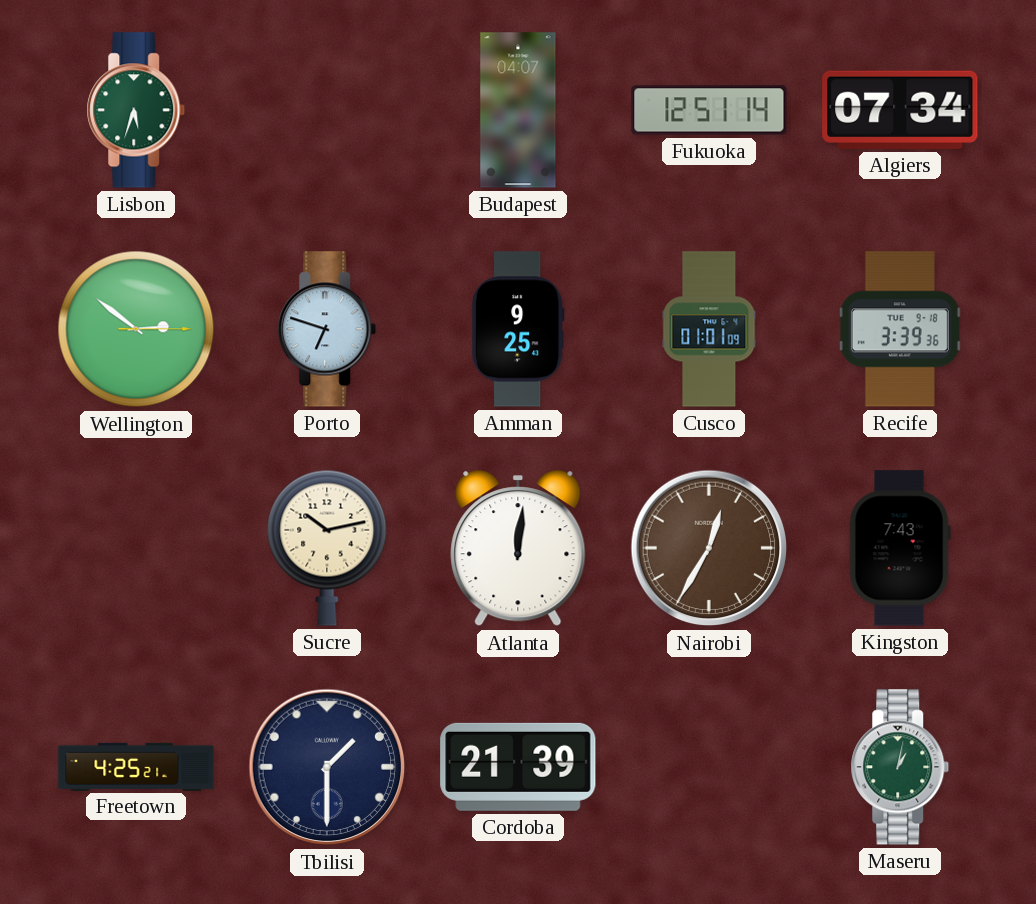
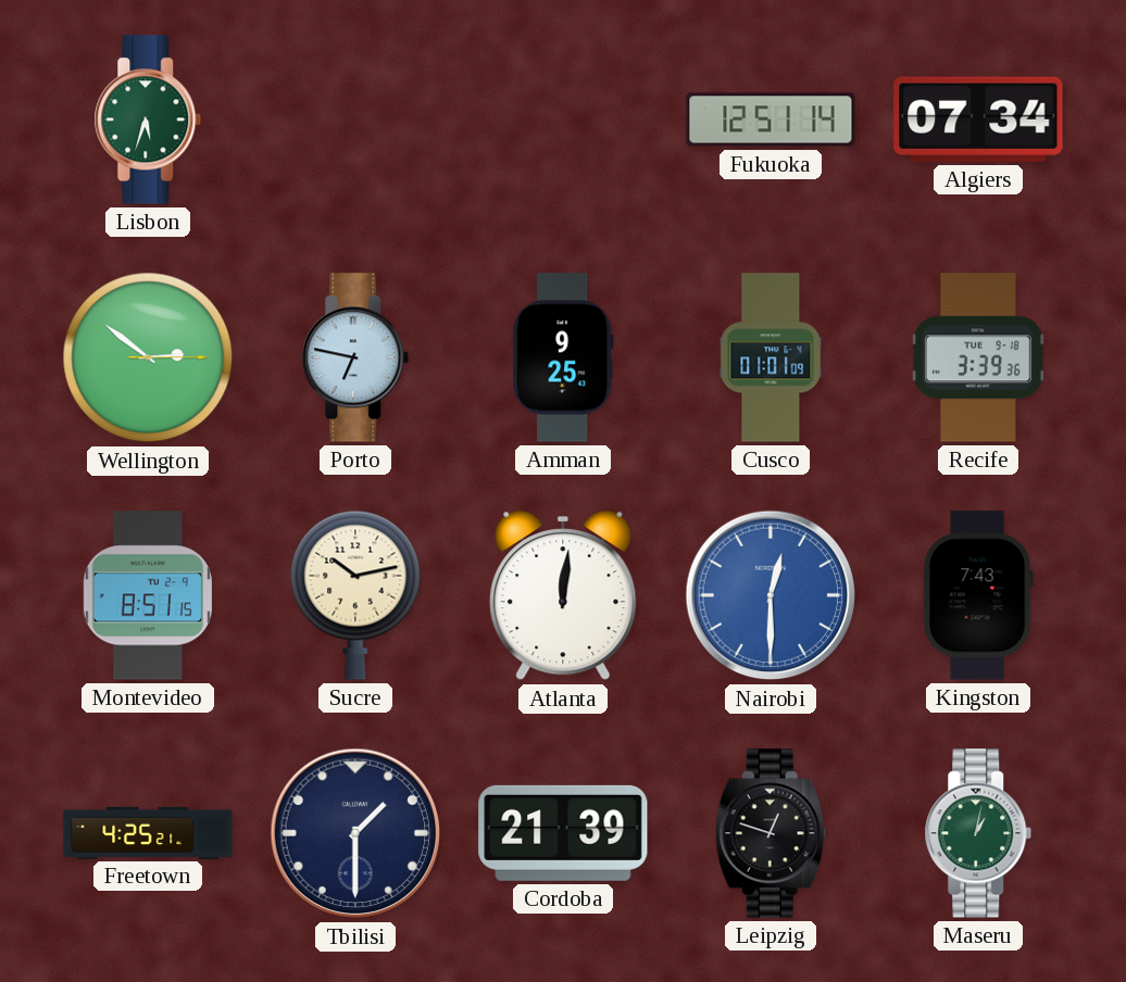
Budapest: 04:07 -> none
Porto: 6:48 -> 6:47
Montevideo: none -> 8:51
Nairobi: 12:35 -> 12:30
Nairobi dial: brown -> blue
Leipzig: none -> 12:48
